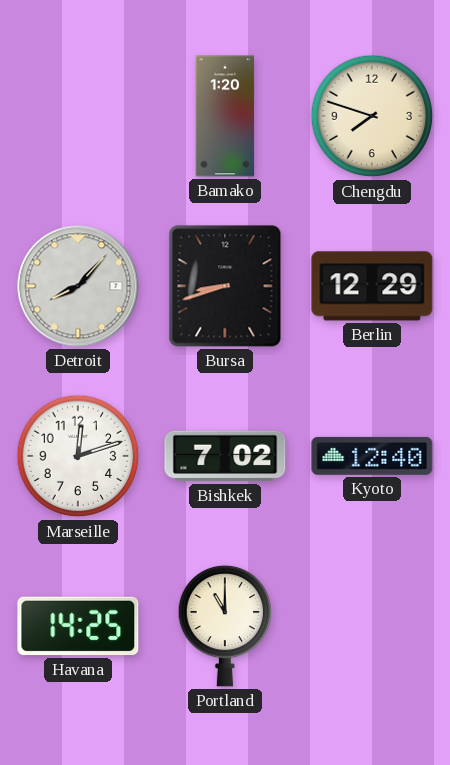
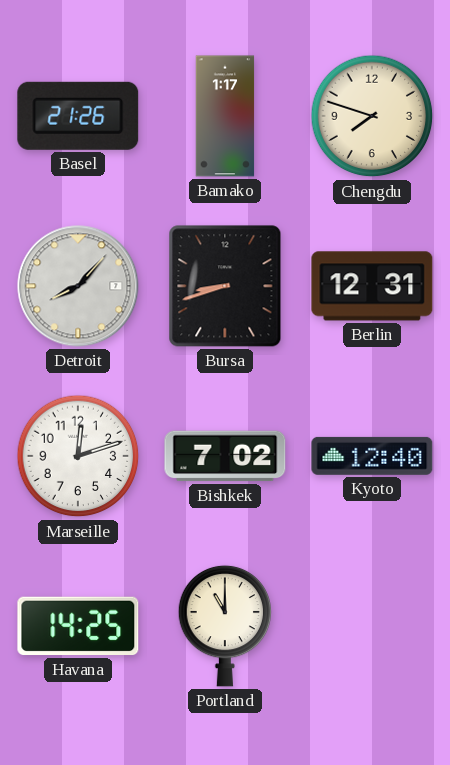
Basel: none -> 21:26
Bamako: 1:20 -> 1:17
Berlin: 12:29 -> 12:31
